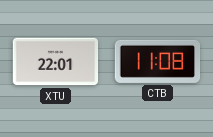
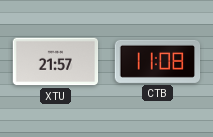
XTU: 22:01 -> 21:57
